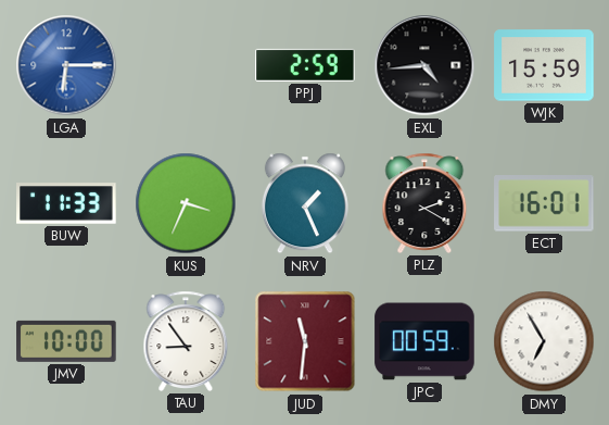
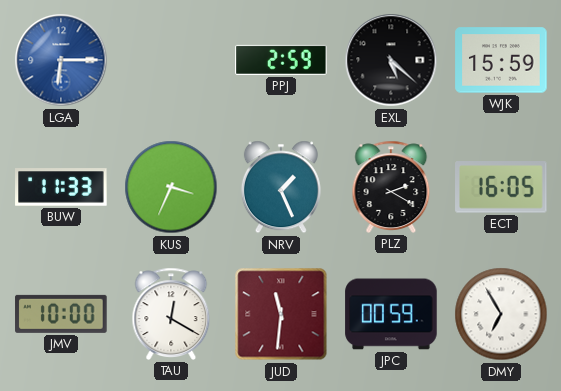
EXL: 4:44 -> 5:22
ECT: 16:01 -> 16:05
TAU: 8:54 -> 12:20
